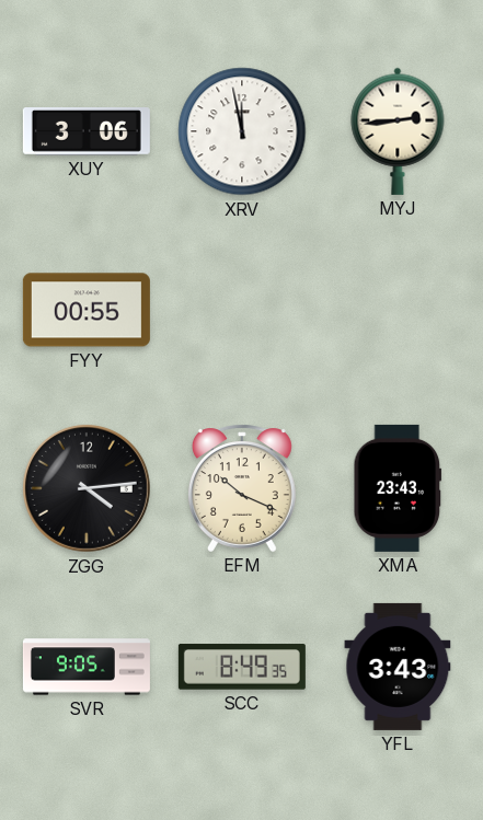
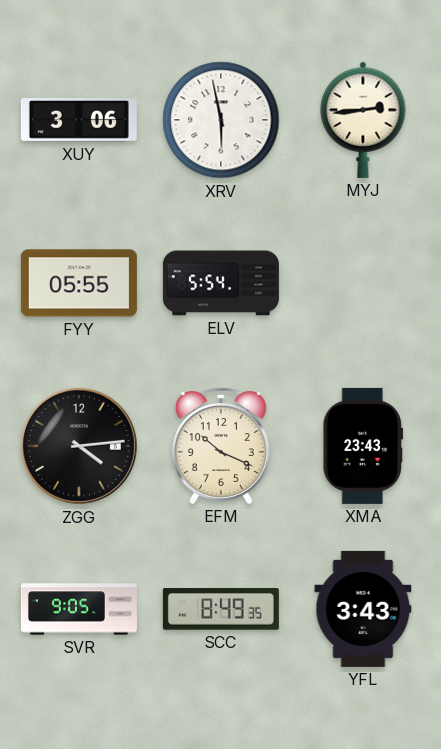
XRV: 11:58 -> 5:58
FYY: 00:55 -> 05:55
ELV: none -> 5:54
